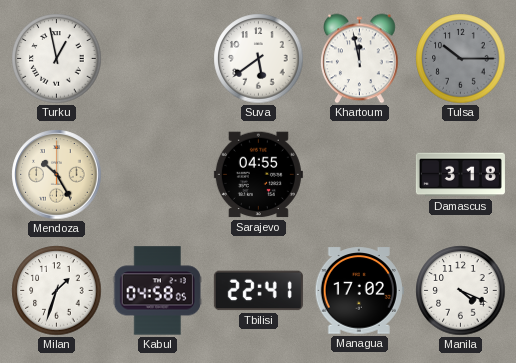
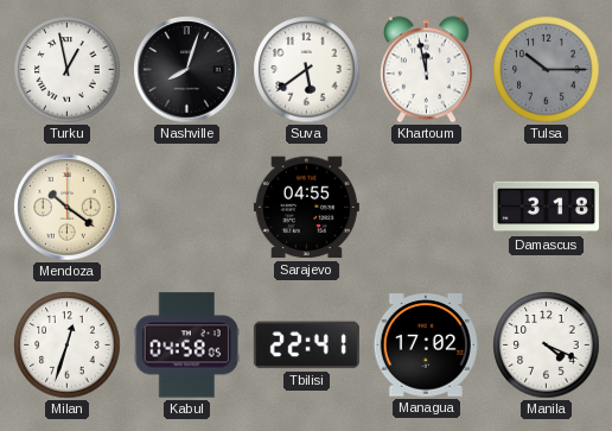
Nashville: none -> 8:03
Mendoza: 10:25 -> 10:21
Milan: 1:33 -> 12:33
